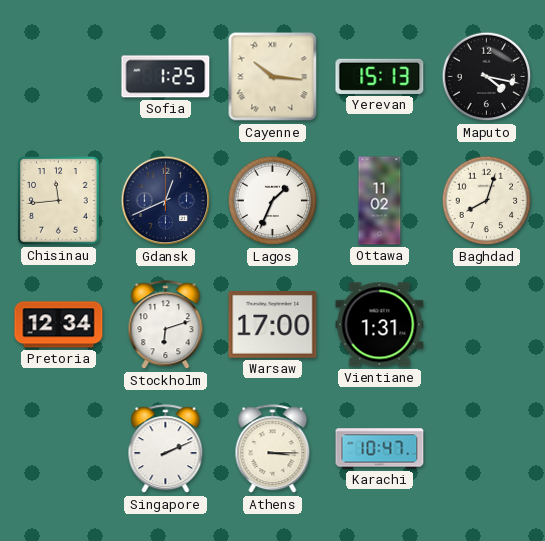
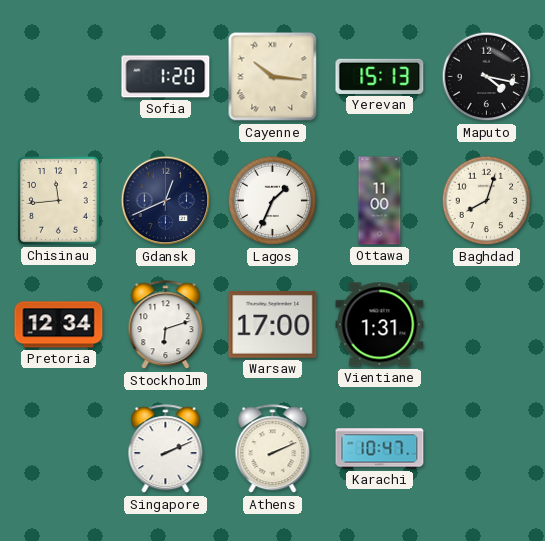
Sofia: 1:25 -> 1:20
Ottawa: 11:02 -> 11:00
Athens: 3:15 -> 2:11
